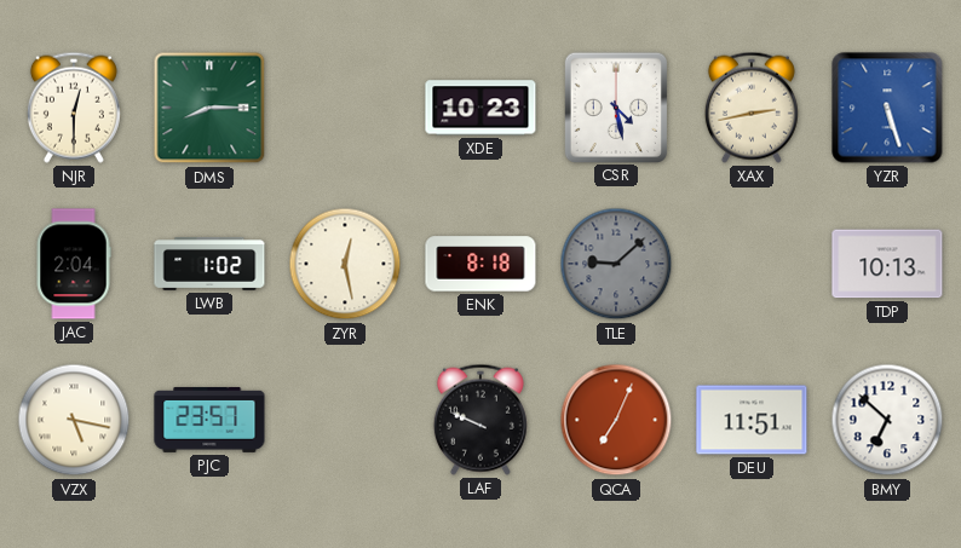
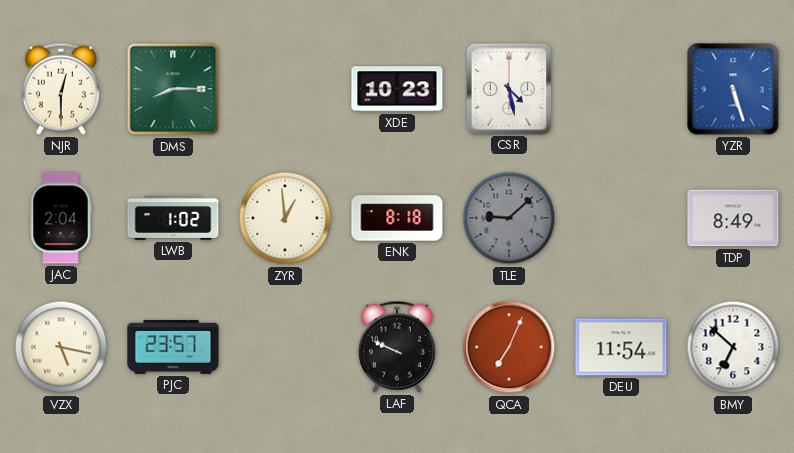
XAX: 2:43 -> none
ZYR: 12:28 -> 12:59
TDP: 10:13 -> 8:49
DEU: 11:51 -> 11:54
